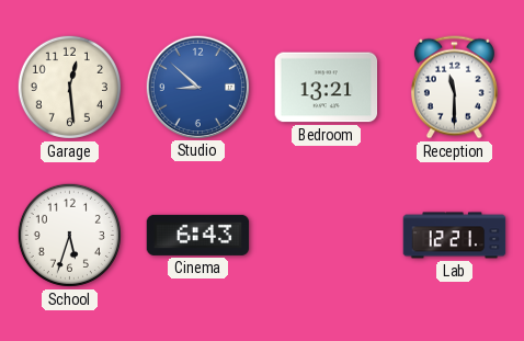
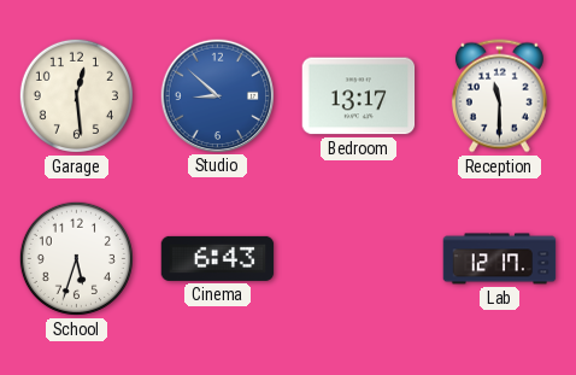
Bedroom: 13:21 -> 13:17
Lab: 12:21 -> 12:17
